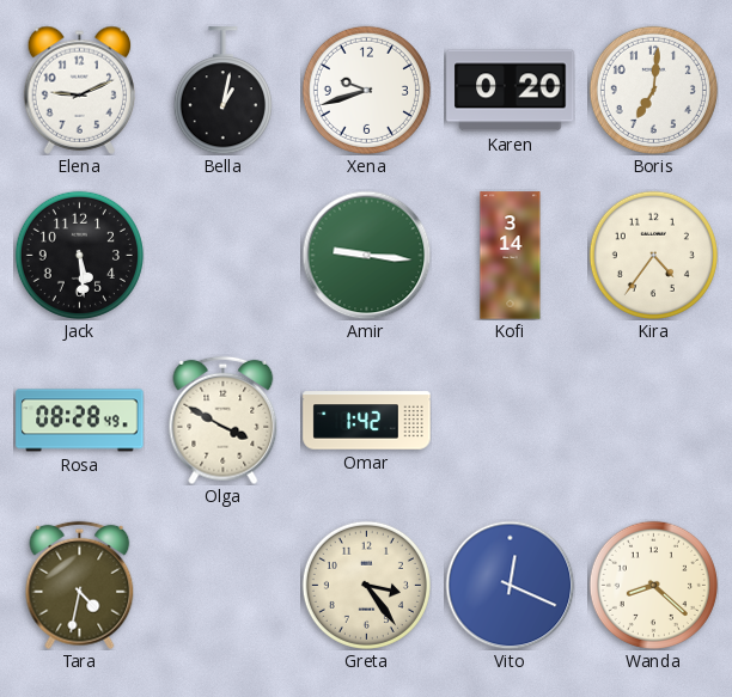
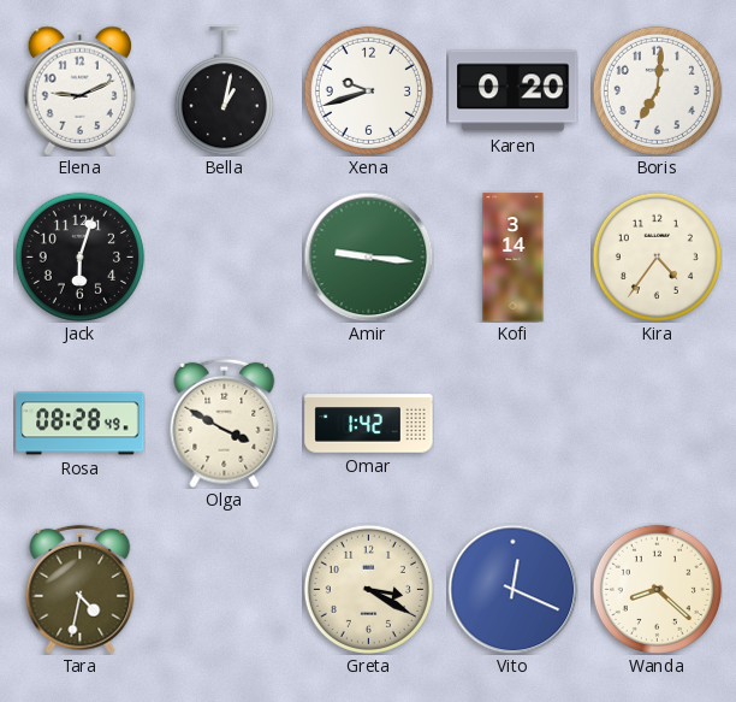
Jack: 5:29 -> 6:03
Greta: 3:24 -> 3:20
